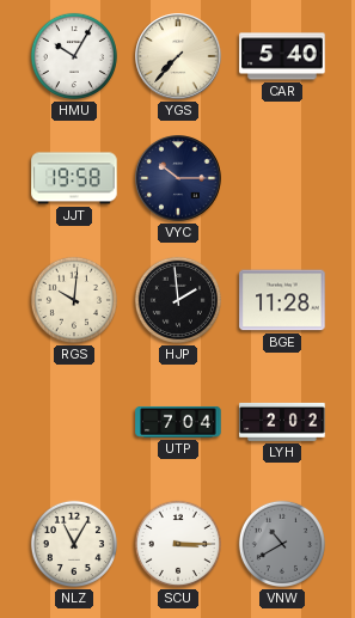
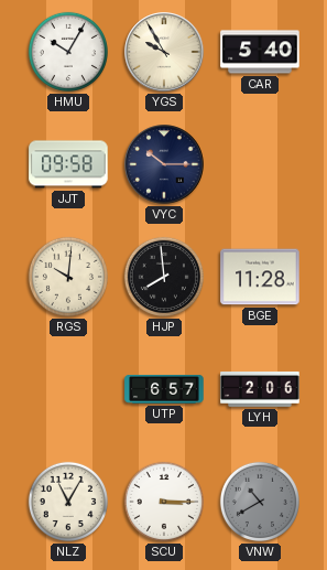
YGS: 7:37 -> 9:55
JJT: 19:58 -> 09:58
HJP: 1:59 -> 7:59
UTP: 7:04 -> 6:57
LYH: 2:02 -> 2:06
